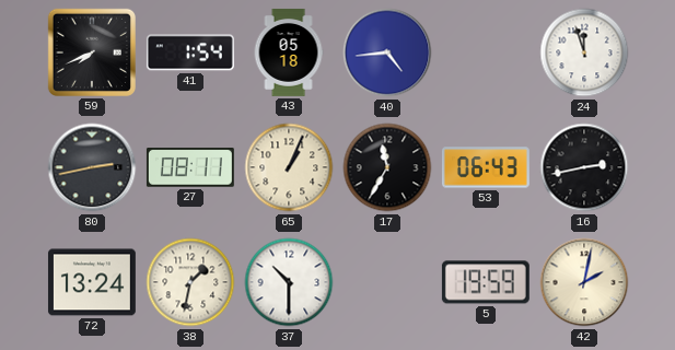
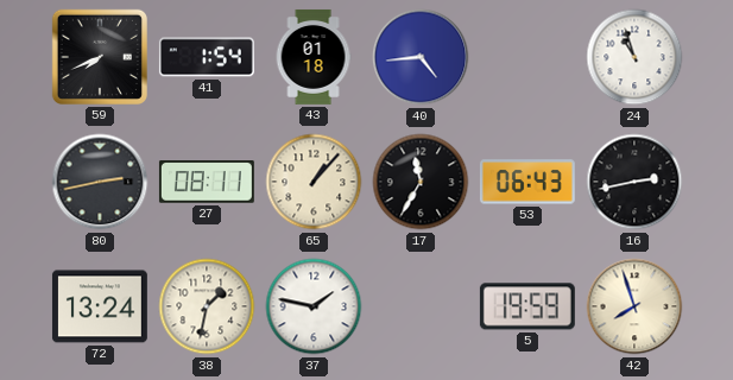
43: 05:18 -> 01:18
24: 11:57 -> 10:57
65: 1:04 -> 1:07
37: 10:30 -> 1:47
42: 2:02 -> 7:57
